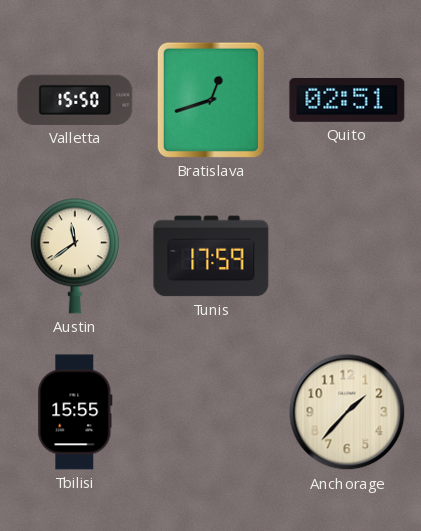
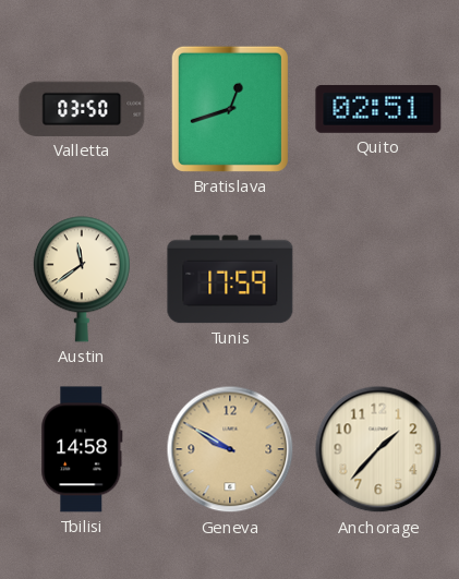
Valletta: 15:50 -> 03:50
Tbilisi: 15:55 -> 14:58
Geneva: none -> 9:50
